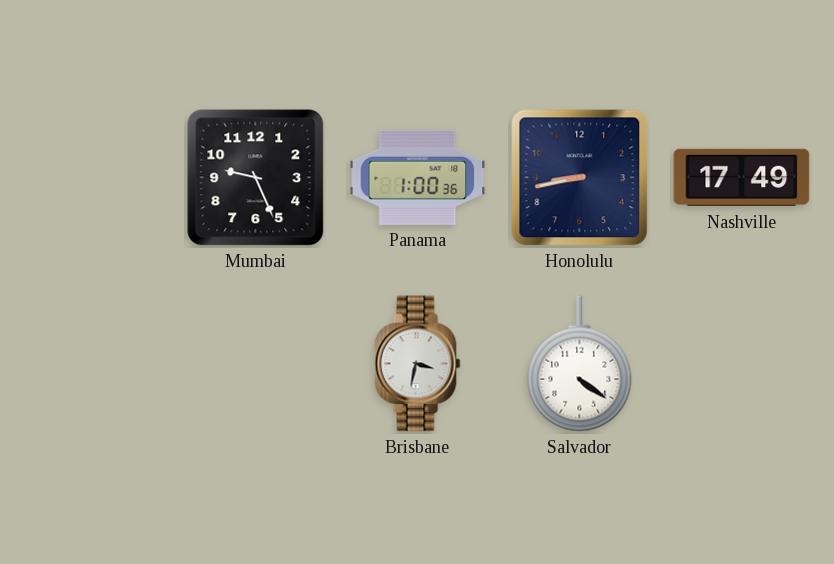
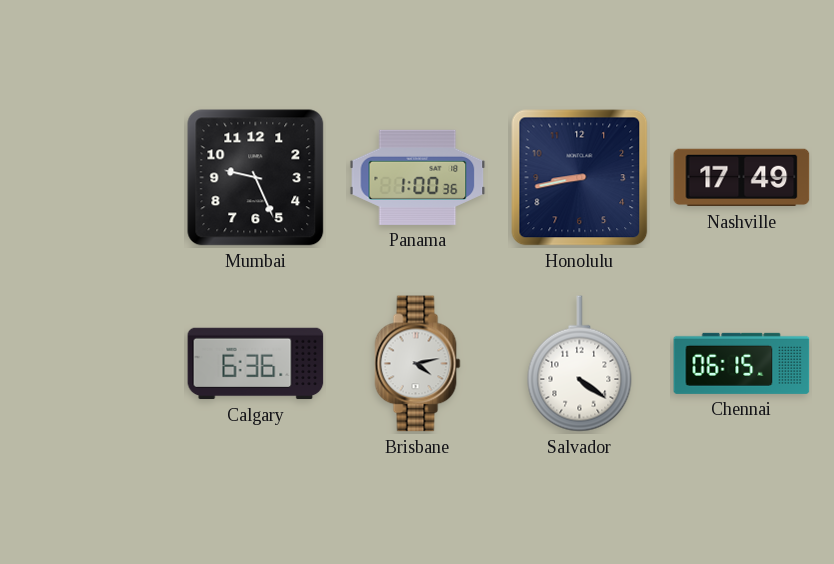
Calgary: none -> 6:36
Brisbane: 3:32 -> 4:13
Chennai: none -> 06:15
